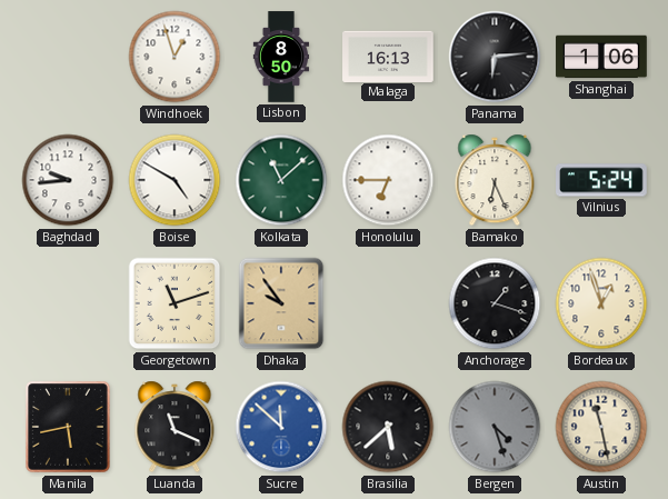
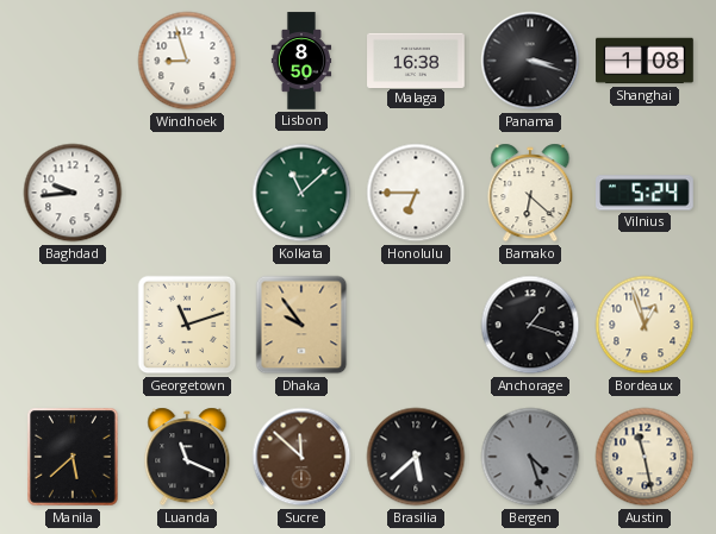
Windhoek: 12:57 -> 8:57
Malaga: 16:13 -> 16:38
Panama: 6:14 -> 3:18
Shanghai: 1:06 -> 1:08
Boise: 4:50 -> none
Bamako: 6:26 -> 6:22
Manila: 5:43 -> 5:38
Sucre dial: blue -> brown
